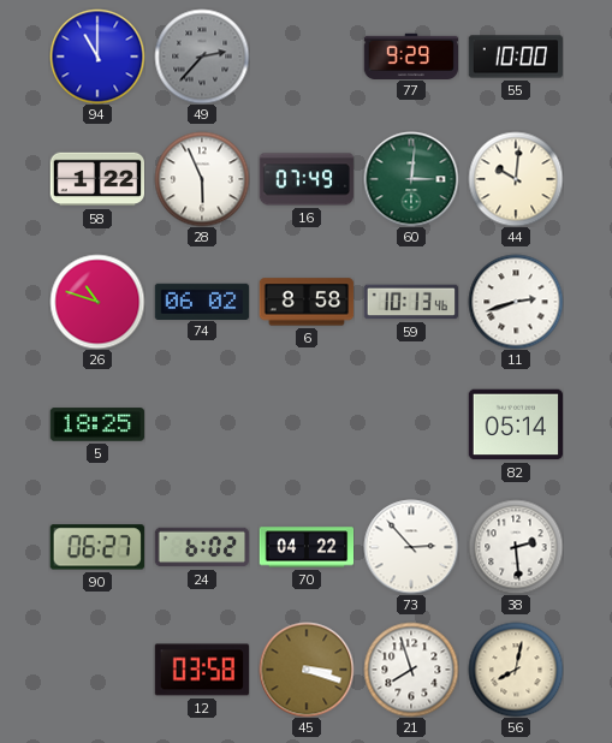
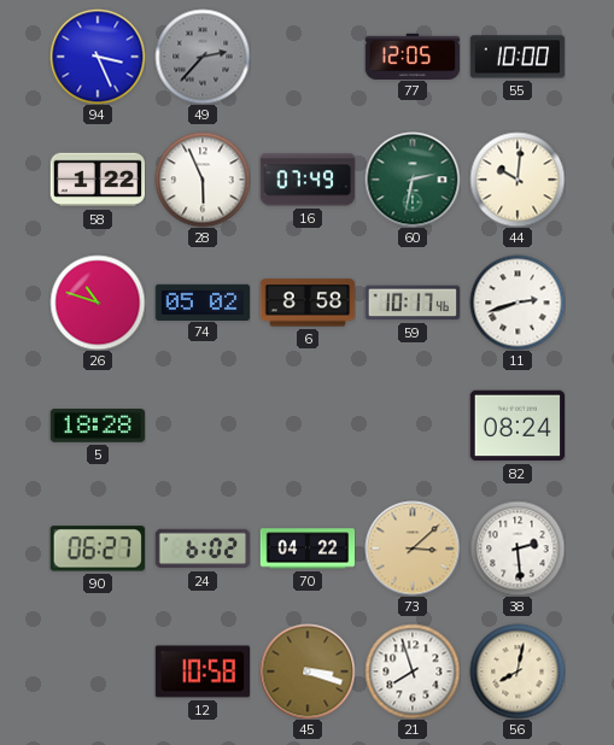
94: 11:00 -> 3:26
77: 9:29 -> 12:05
60: 3:01 -> 2:32
74: 06:02 -> 05:02
59: 10:13 -> 10:17
5: 18:25 -> 18:28
82: 05:14 -> 08:24
73: 2:53 -> 3:08
73 dial: white -> champagne
12: 03:58 -> 10:58
